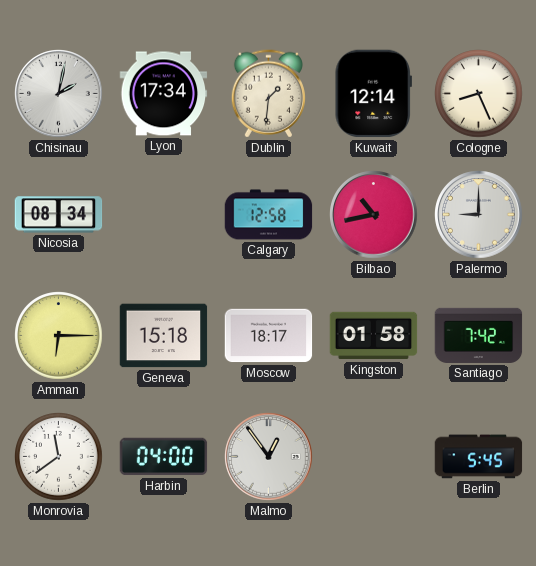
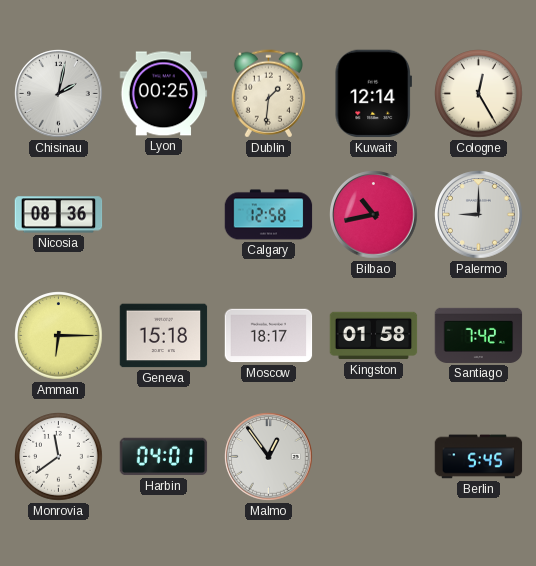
Lyon: 17:34 -> 00:25
Cologne: 8:26 -> 12:25
Nicosia: 08:34 -> 08:36
Harbin: 04:00 -> 04:01
